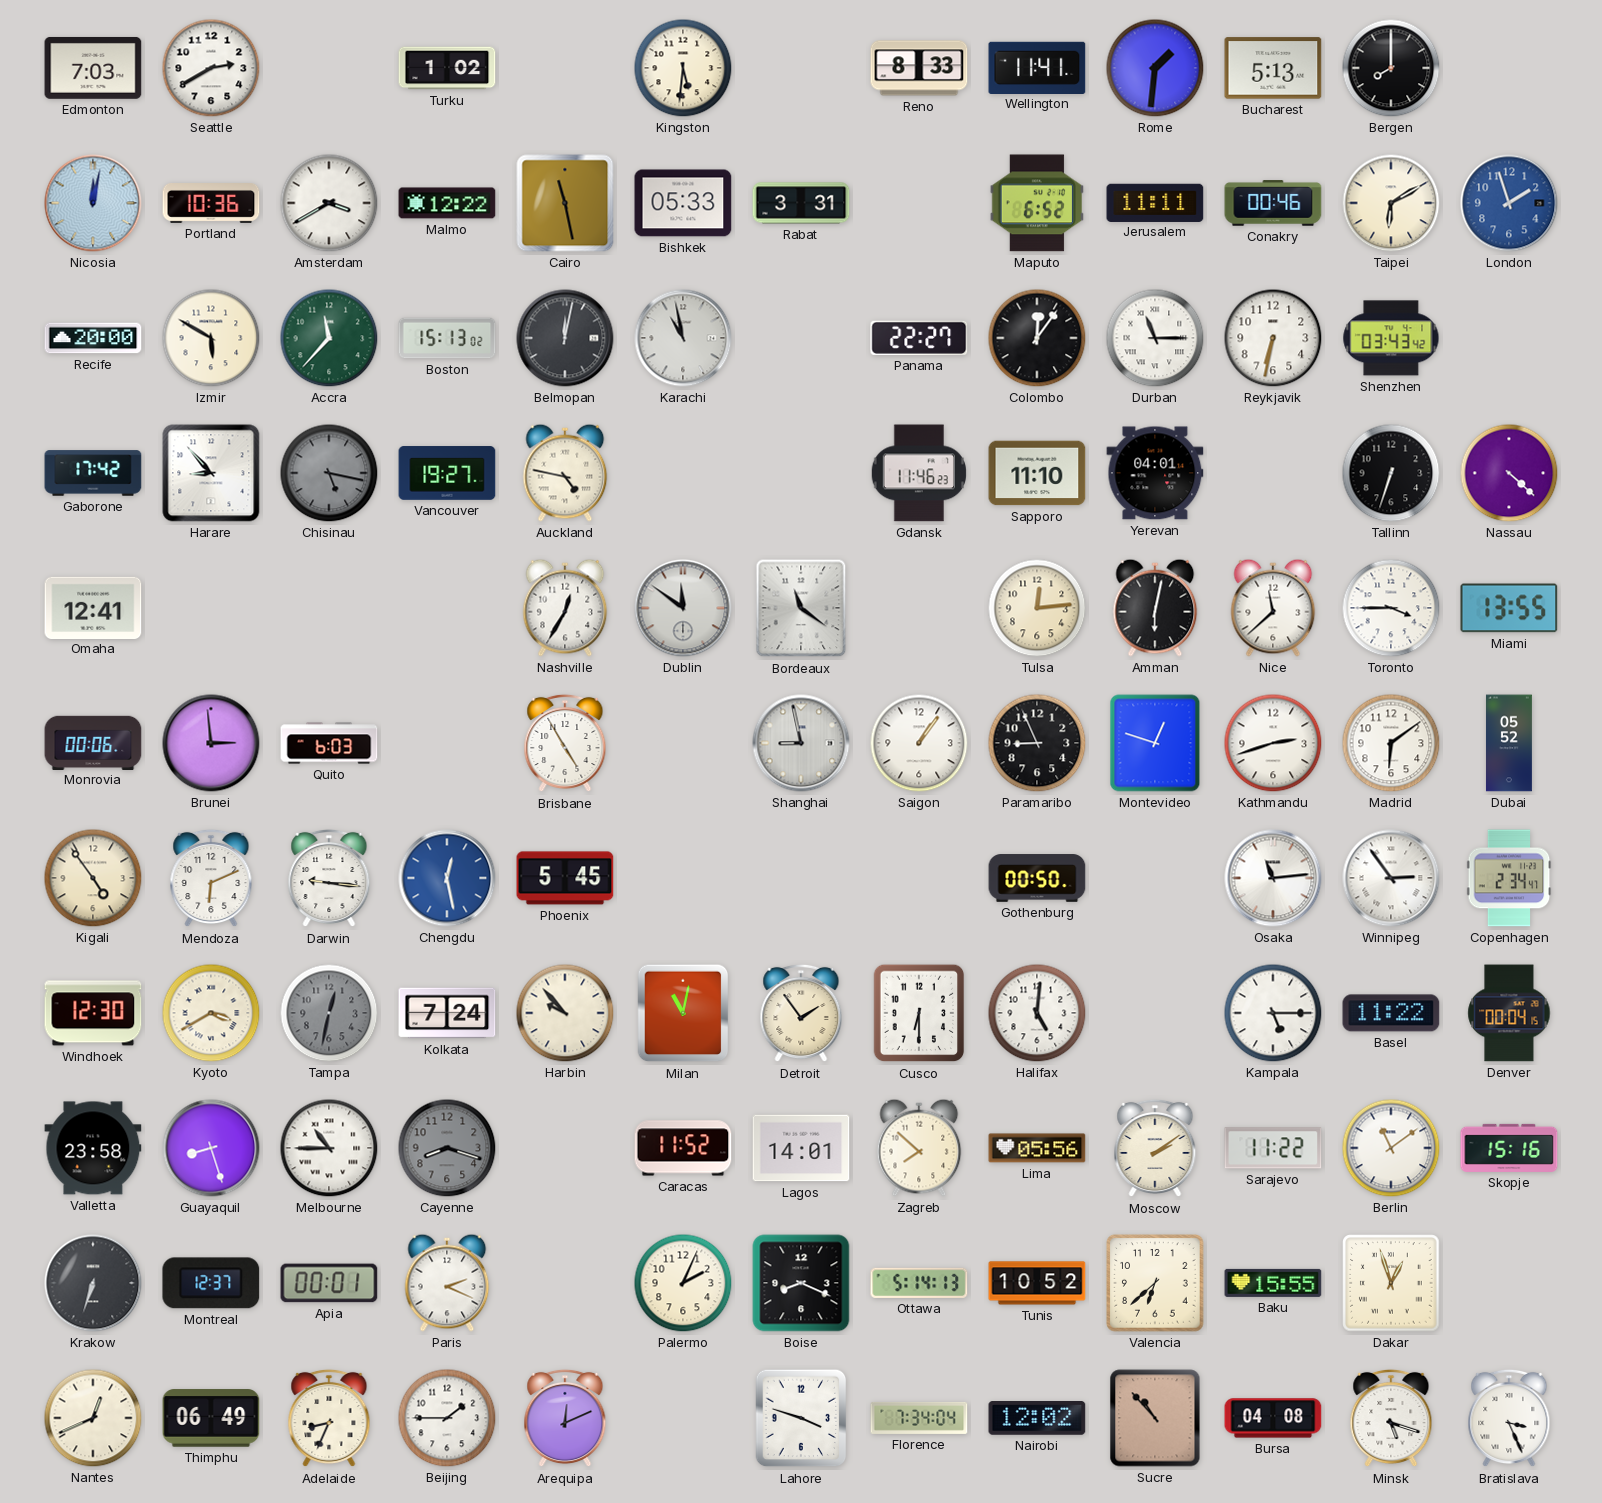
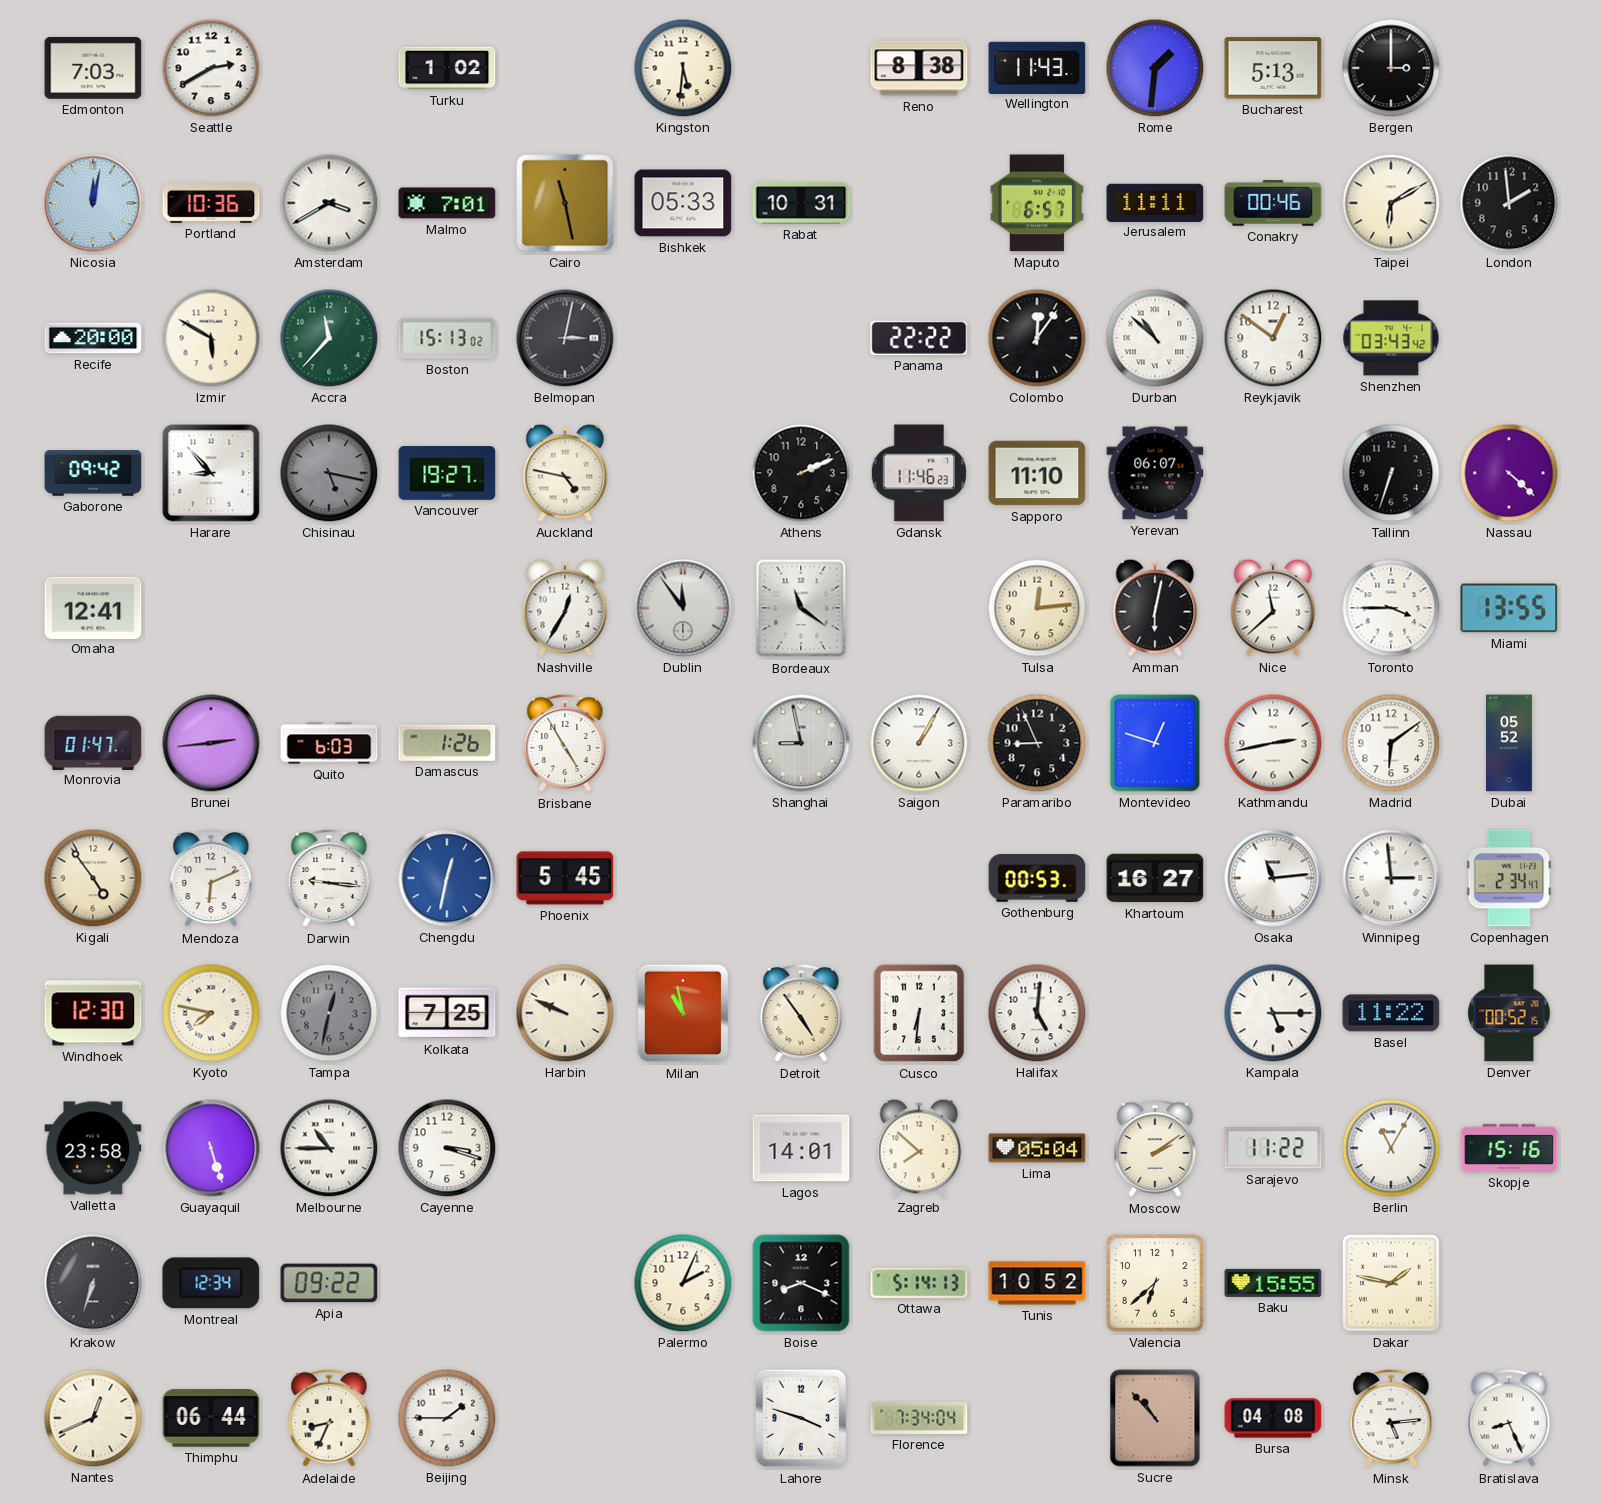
Reno: 8:33 -> 8:38
Wellington: 11:41 -> 11:43
Bergen: 8:00 -> 3:00
Malmo: 12:22 -> 7:01
Rabat: 3:31 -> 10:31
Maputo: 6:52 -> 6:57
London: 1:57 -> 1:59
London dial: blue -> black
Belmopan: 12:02 -> 3:02
Karachi: 10:58 -> none
Panama: 22:27 -> 22:22
Durban: 11:15 -> 10:52
Reykjavik: 6:32 -> 12:51
Gaborone: 17:42 -> 09:42
Athens: none -> 2:11
Yerevan: 04:01 -> 06:07
Dublin: 11:51 -> 11:54
Monrovia: 00:06 -> 01:47
Brunei: 2:59 -> 2:44
Damascus: none -> 1:26
Saigon: 1:06 -> 1:05
Kathmandu: 2:42 -> 2:43
Chengdu: 12:28 -> 12:32
Gothenburg: 00:50 -> 00:53
Khartoum: none -> 16:27
Winnipeg: 2:54 -> 2:59
Kyoto: 3:40 -> 7:47
Kolkata: 7:24 -> 7:25
Harbin: 9:53 -> 9:49
Milan: 11:02 -> 10:58
Detroit: 1:54 -> 4:54
Cusco: 6:30 -> 6:31
Denver: 00:04 -> 00:52
Guayaquil: 8:27 -> 5:27
Cayenne: 8:18 -> 3:18
Cayenne dial: grey -> white
Caracas: 11:52 -> none
Lima: 05:56 -> 05:04
Berlin: 11:09 -> 11:05
Montreal: 12:37 -> 12:34
Apia: 00:01 -> 09:22
Paris: 2:19 -> none
Dakar: 12:57 -> 1:47
Thimphu: 06:49 -> 06:44
Arequipa: 12:11 -> none
Nairobi: 12:02 -> none
Minsk: 5:18 -> 5:14
Bratislava: 3:26 -> 8:26
